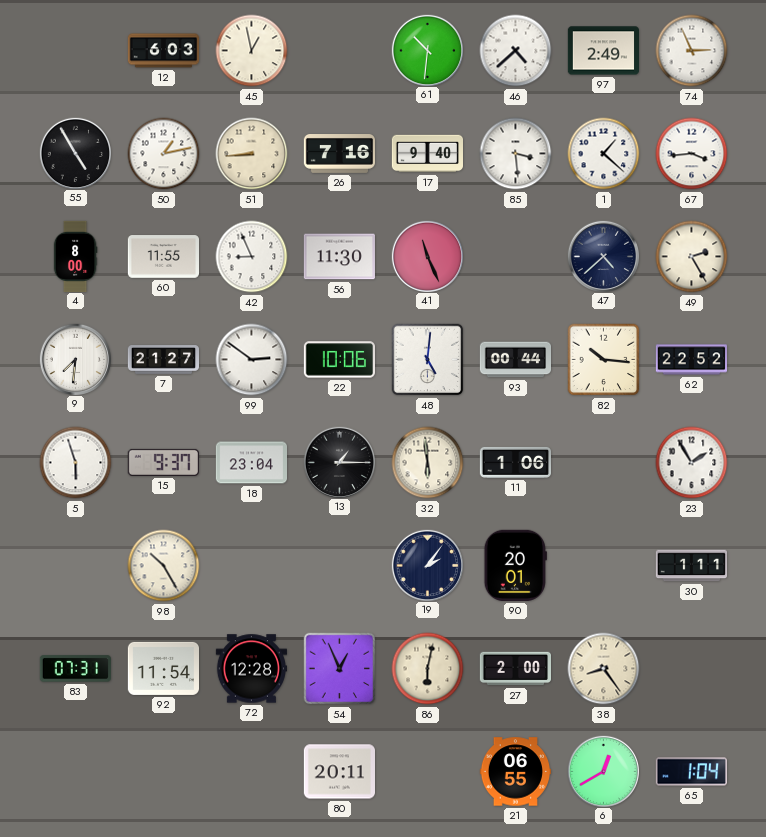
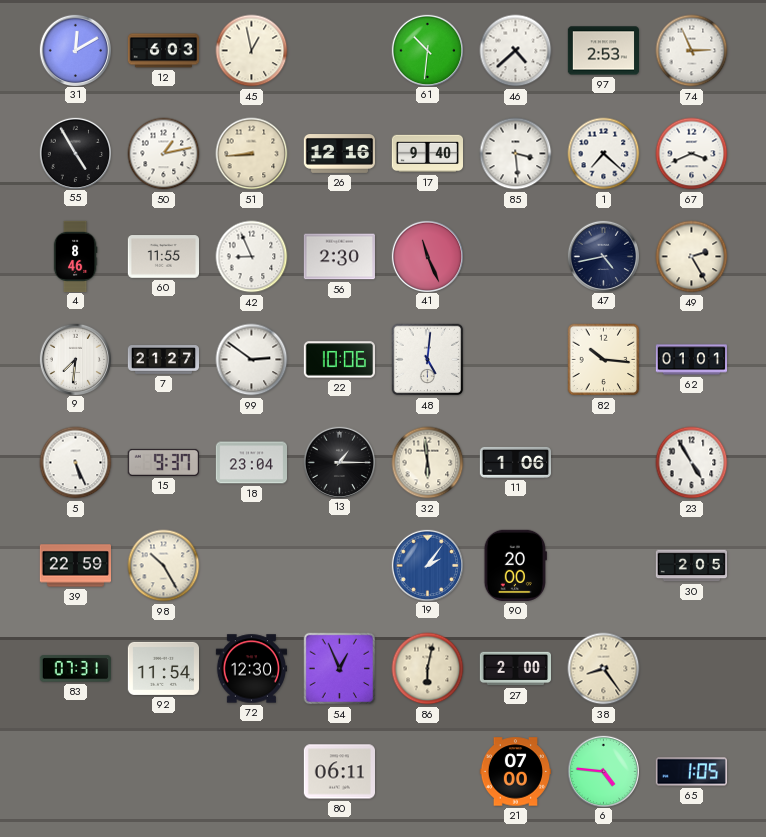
31: none -> 12:10
97: 2:49 -> 2:53
26: 7:16 -> 12:16
1: 1:22 -> 7:22
67: 3:44 -> 3:41
4: 8:00 -> 8:46
56: 11:30 -> 2:30
47: 4:38 -> 4:43
93: 00:44 -> none
62: 22:52 -> 01:01
5: 5:57 -> 5:26
23: 1:55 -> 4:55
39: none -> 22:59
19 dial: navy -> blue
90: 20:01 -> 20:00
30: 1:11 -> 2:05
72: 12:28 -> 12:30
80: 20:11 -> 06:11
21: 06:55 -> 07:00
6: 12:40 -> 4:46
65: 1:04 -> 1:05
